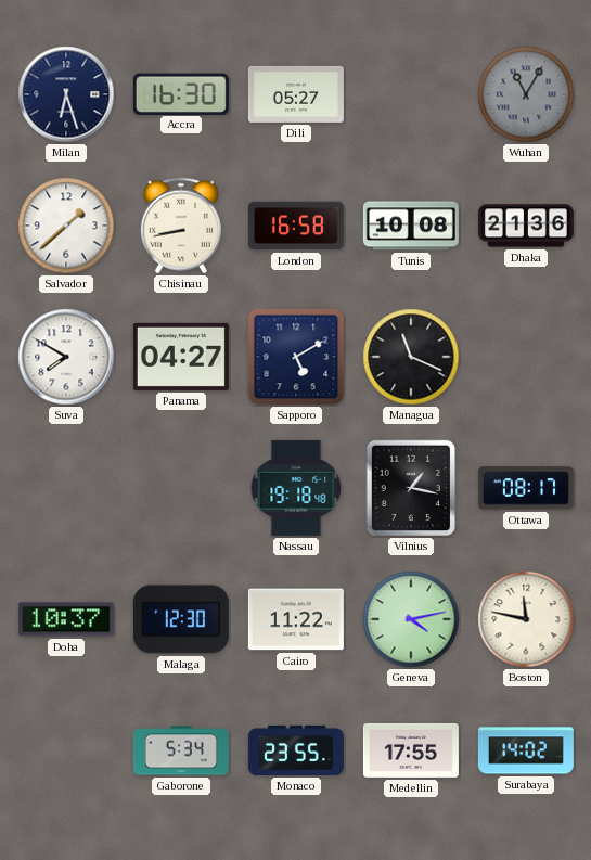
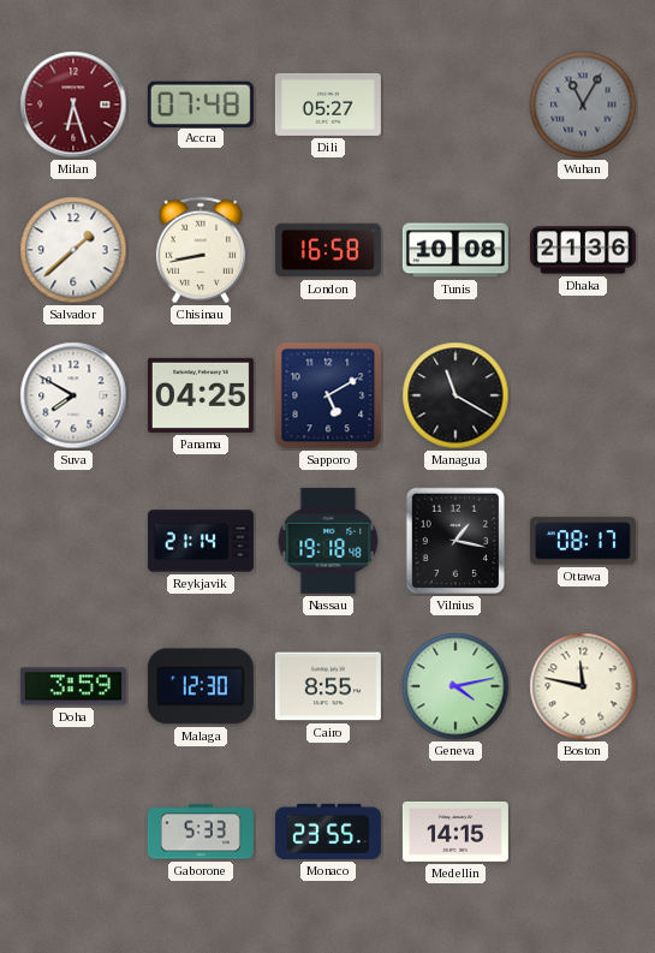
Milan dial: navy -> burgundy
Accra: 16:30 -> 07:48
Panama: 04:27 -> 04:25
Managua: 11:19 -> 11:20
Reykjavik: none -> 21:14
Doha: 10:37 -> 3:59
Cairo: 11:22 -> 8:55
Gaborone: 5:34 -> 5:33
Medellin: 17:55 -> 14:15
Surabaya: 14:02 -> none
